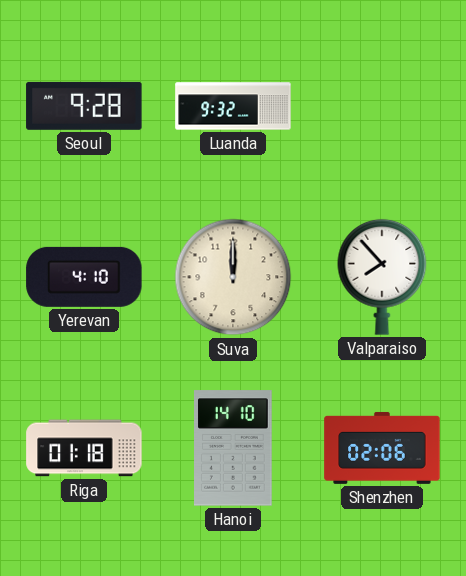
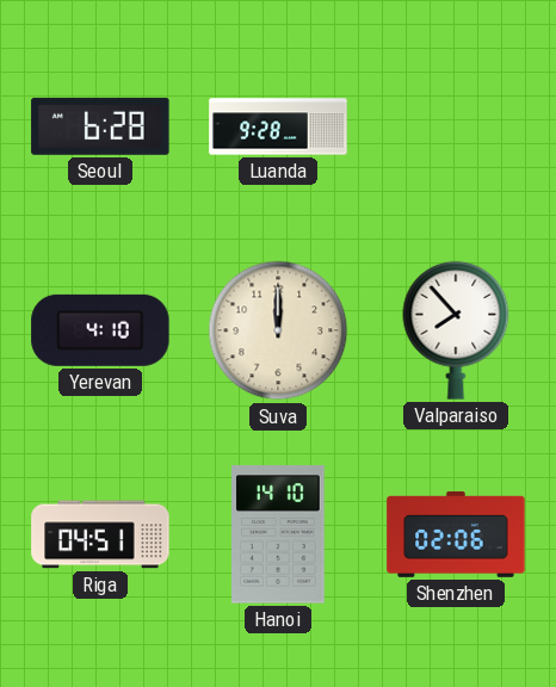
Seoul: 9:28 -> 6:28
Luanda: 9:32 -> 9:28
Riga: 01:18 -> 04:51
